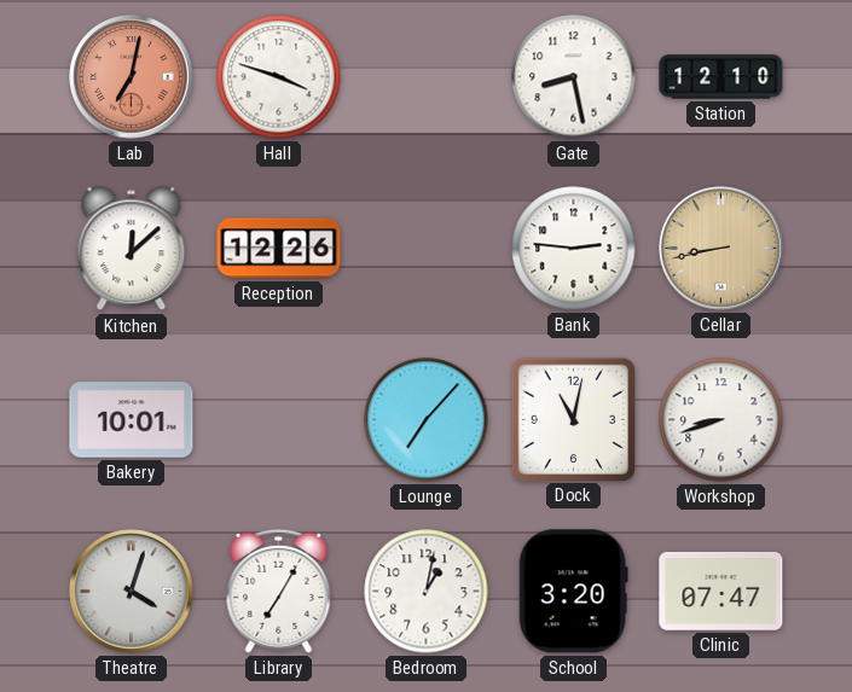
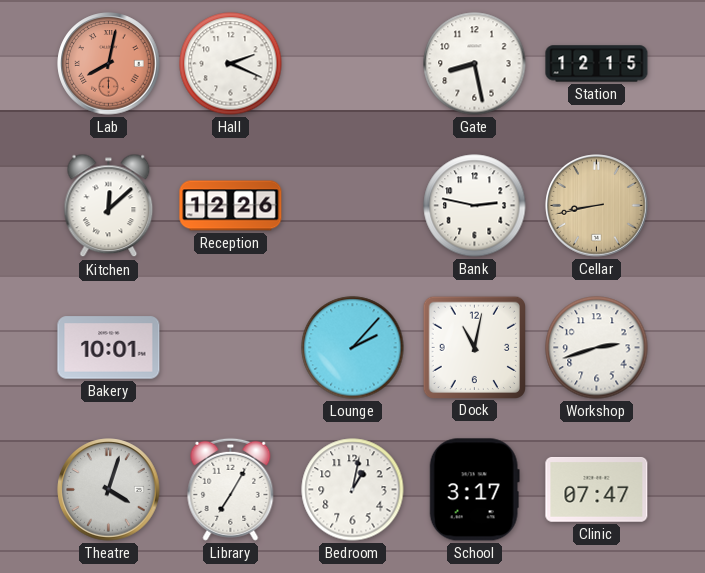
Lab: 7:02 -> 8:02
Hall: 3:48 -> 2:19
Station: 12:10 -> 12:15
Bank: 2:46 -> 2:47
Lounge: 7:07 -> 2:07
Workshop: 8:42 -> 2:42
School: 3:20 -> 3:17
